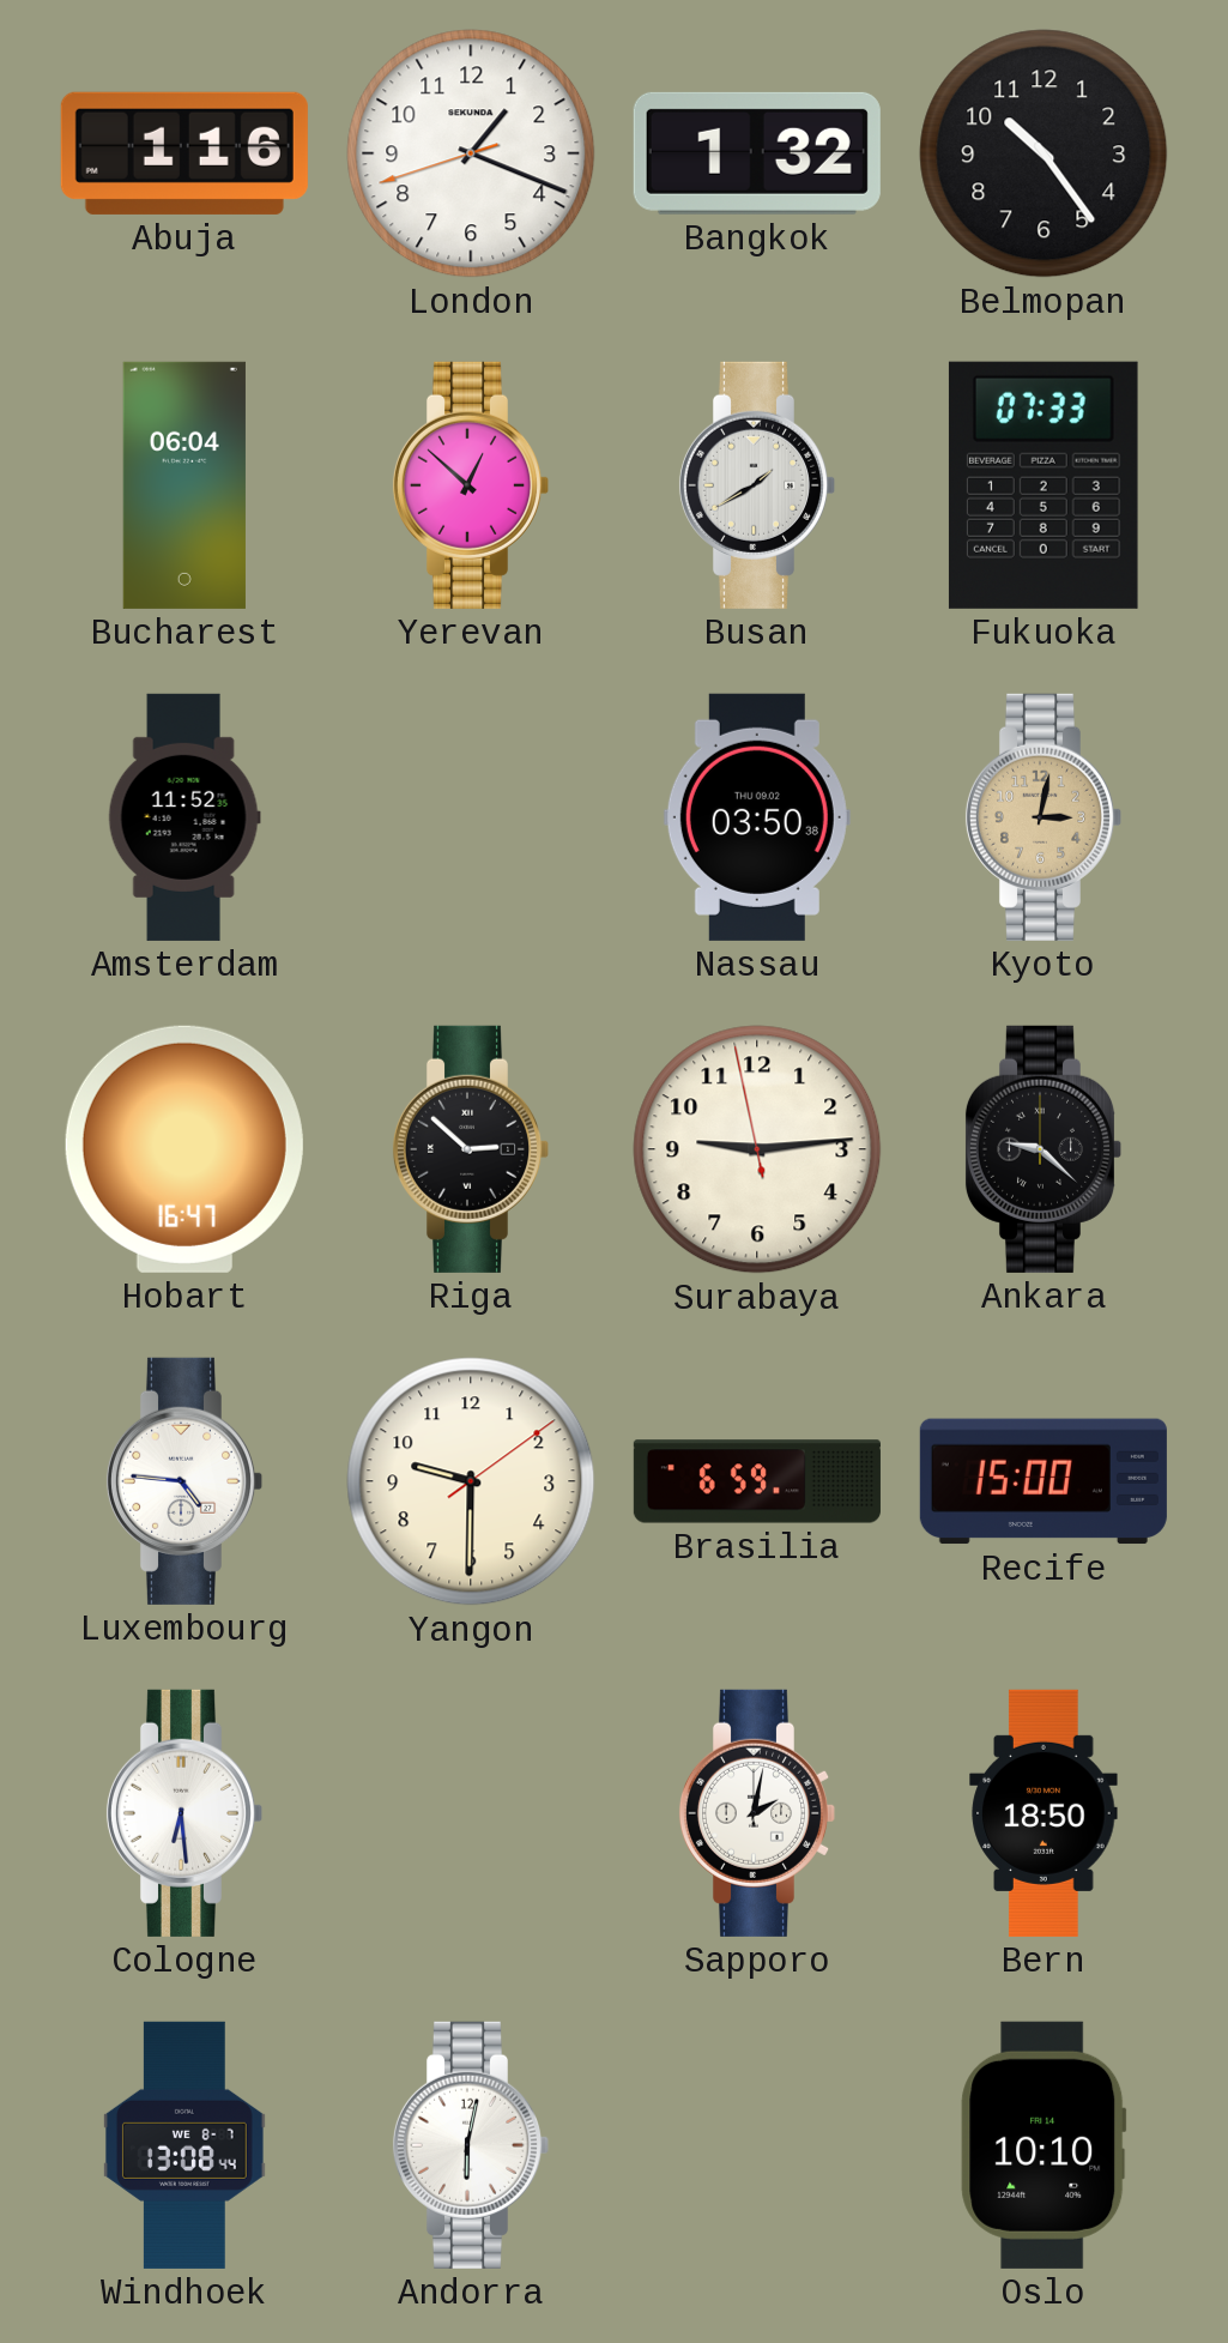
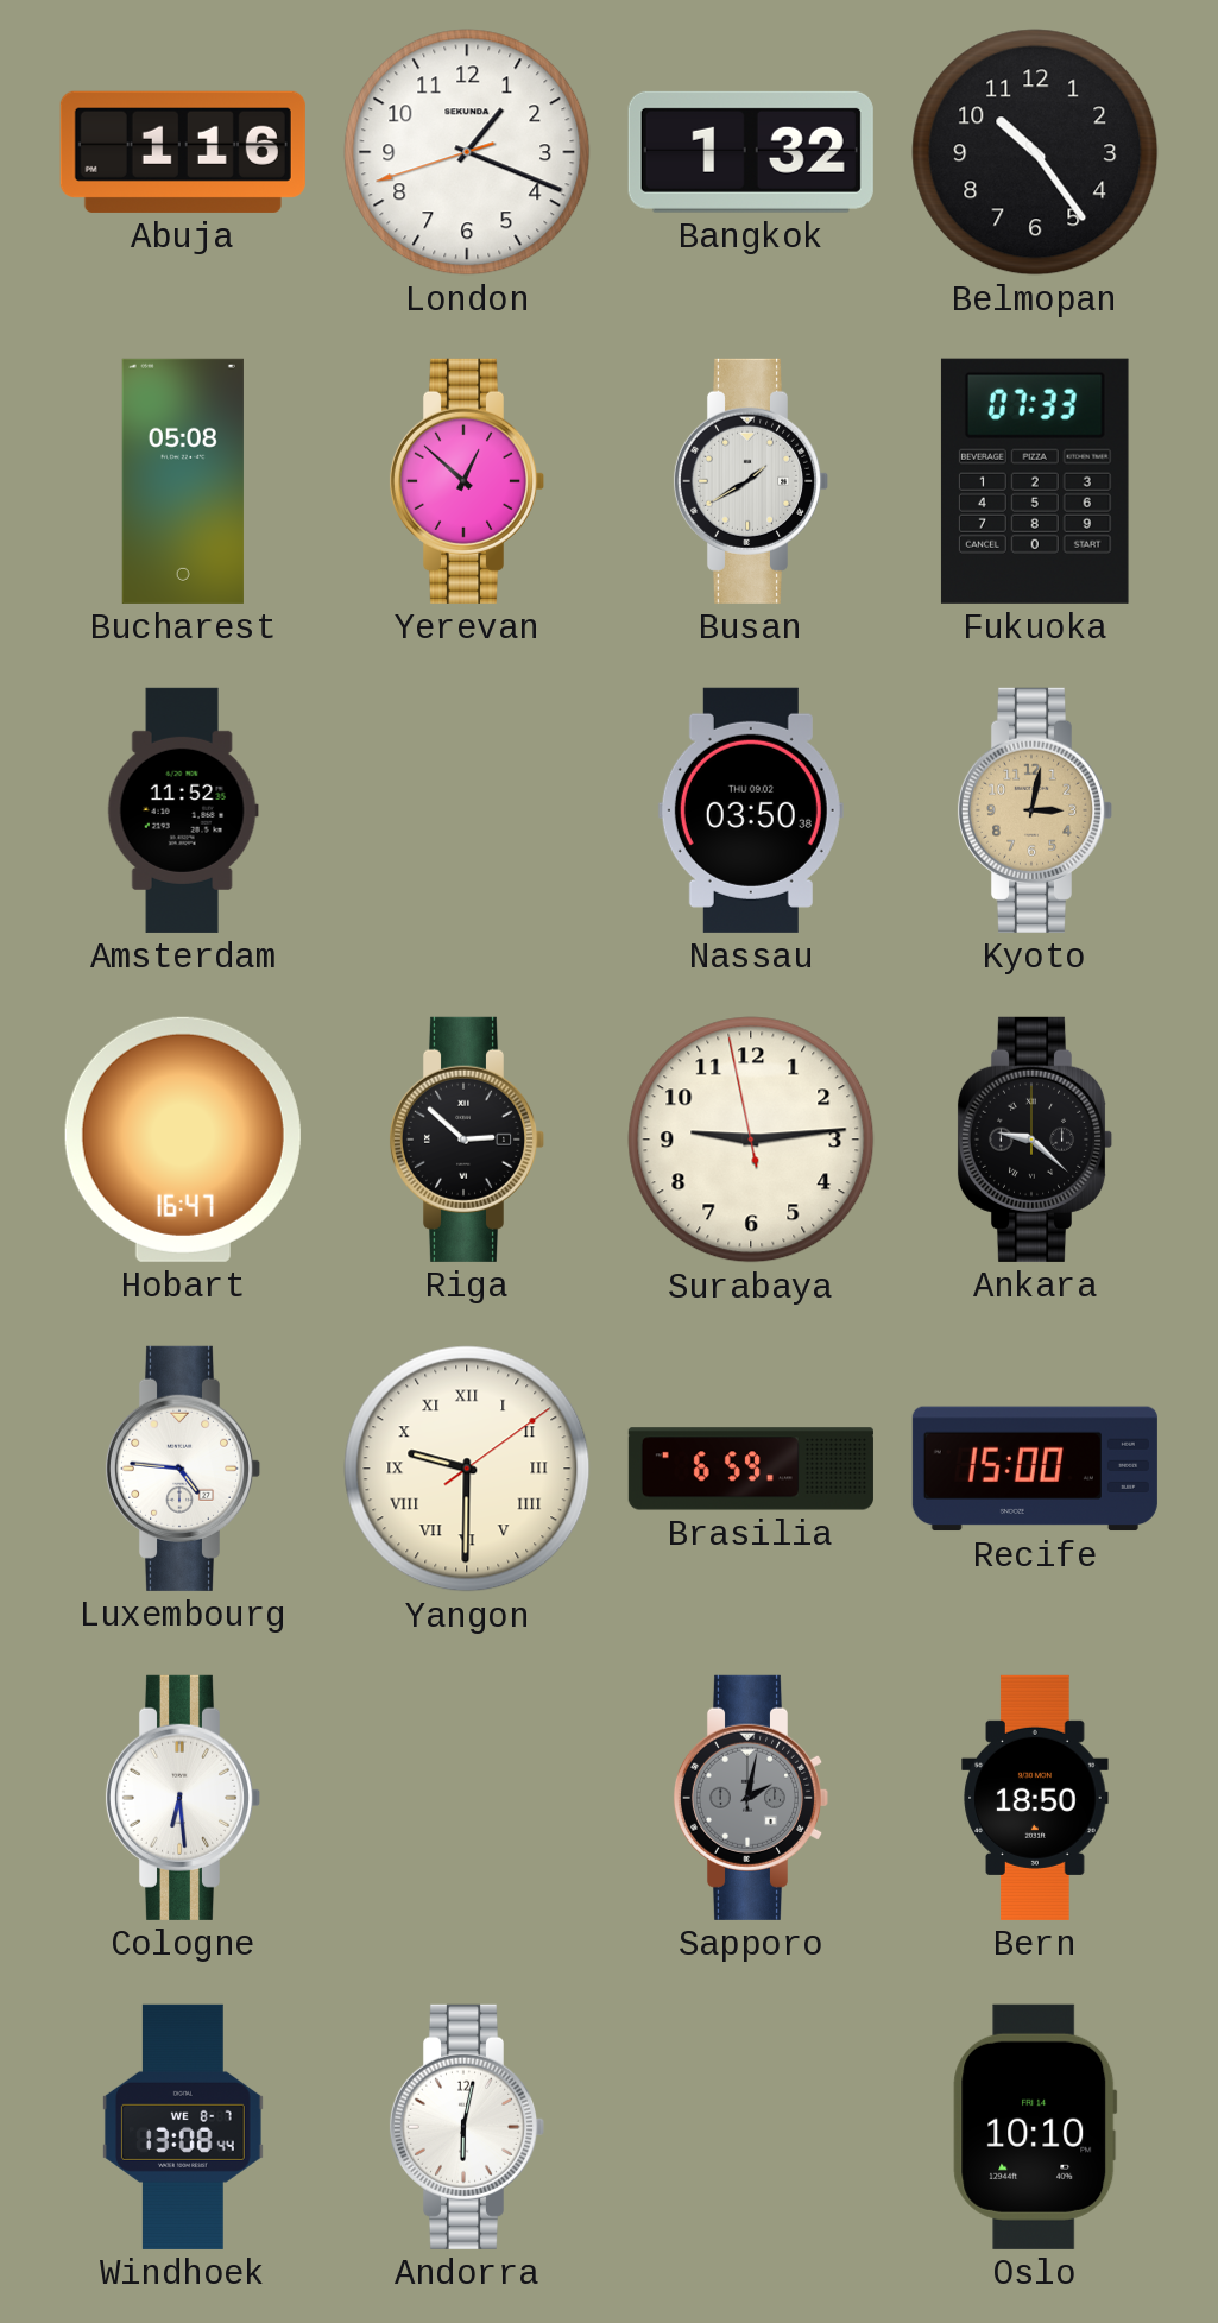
Bucharest: 06:04 -> 05:08
Yangon numerals: Arabic -> Roman
Sapporo dial: white -> grey
